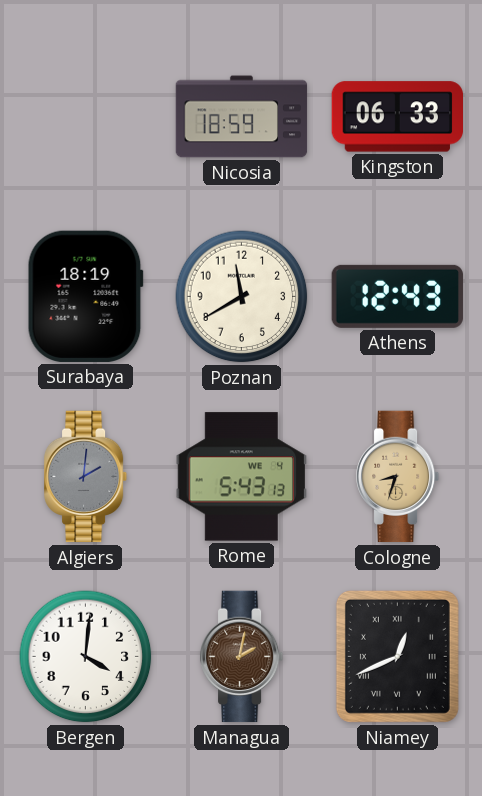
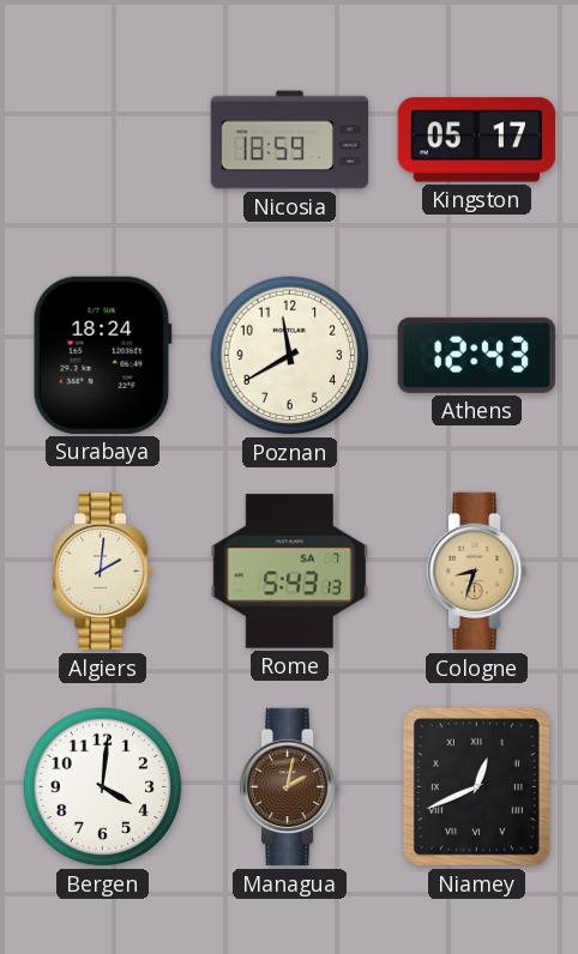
Kingston: 06:33 -> 05:17
Surabaya: 18:19 -> 18:24
Algiers dial: grey -> cream
Rome date: WE 4 -> SA 7
